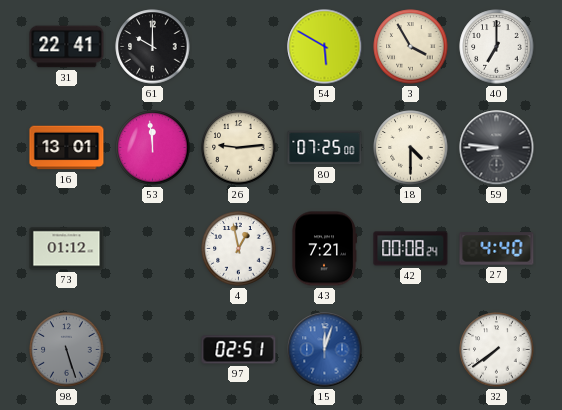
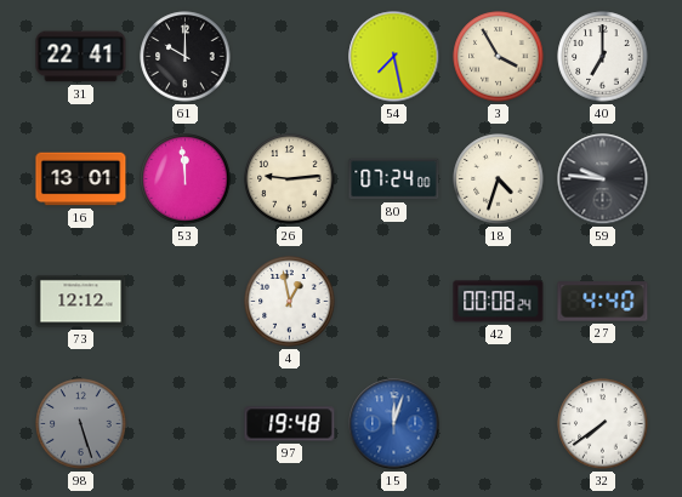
54: 5:50 -> 7:28
80: 07:25 -> 07:24
18: 4:30 -> 4:33
59: 8:46 -> 9:46
73: 01:12 -> 12:12
43: 7:21 -> none
97: 02:51 -> 19:48
